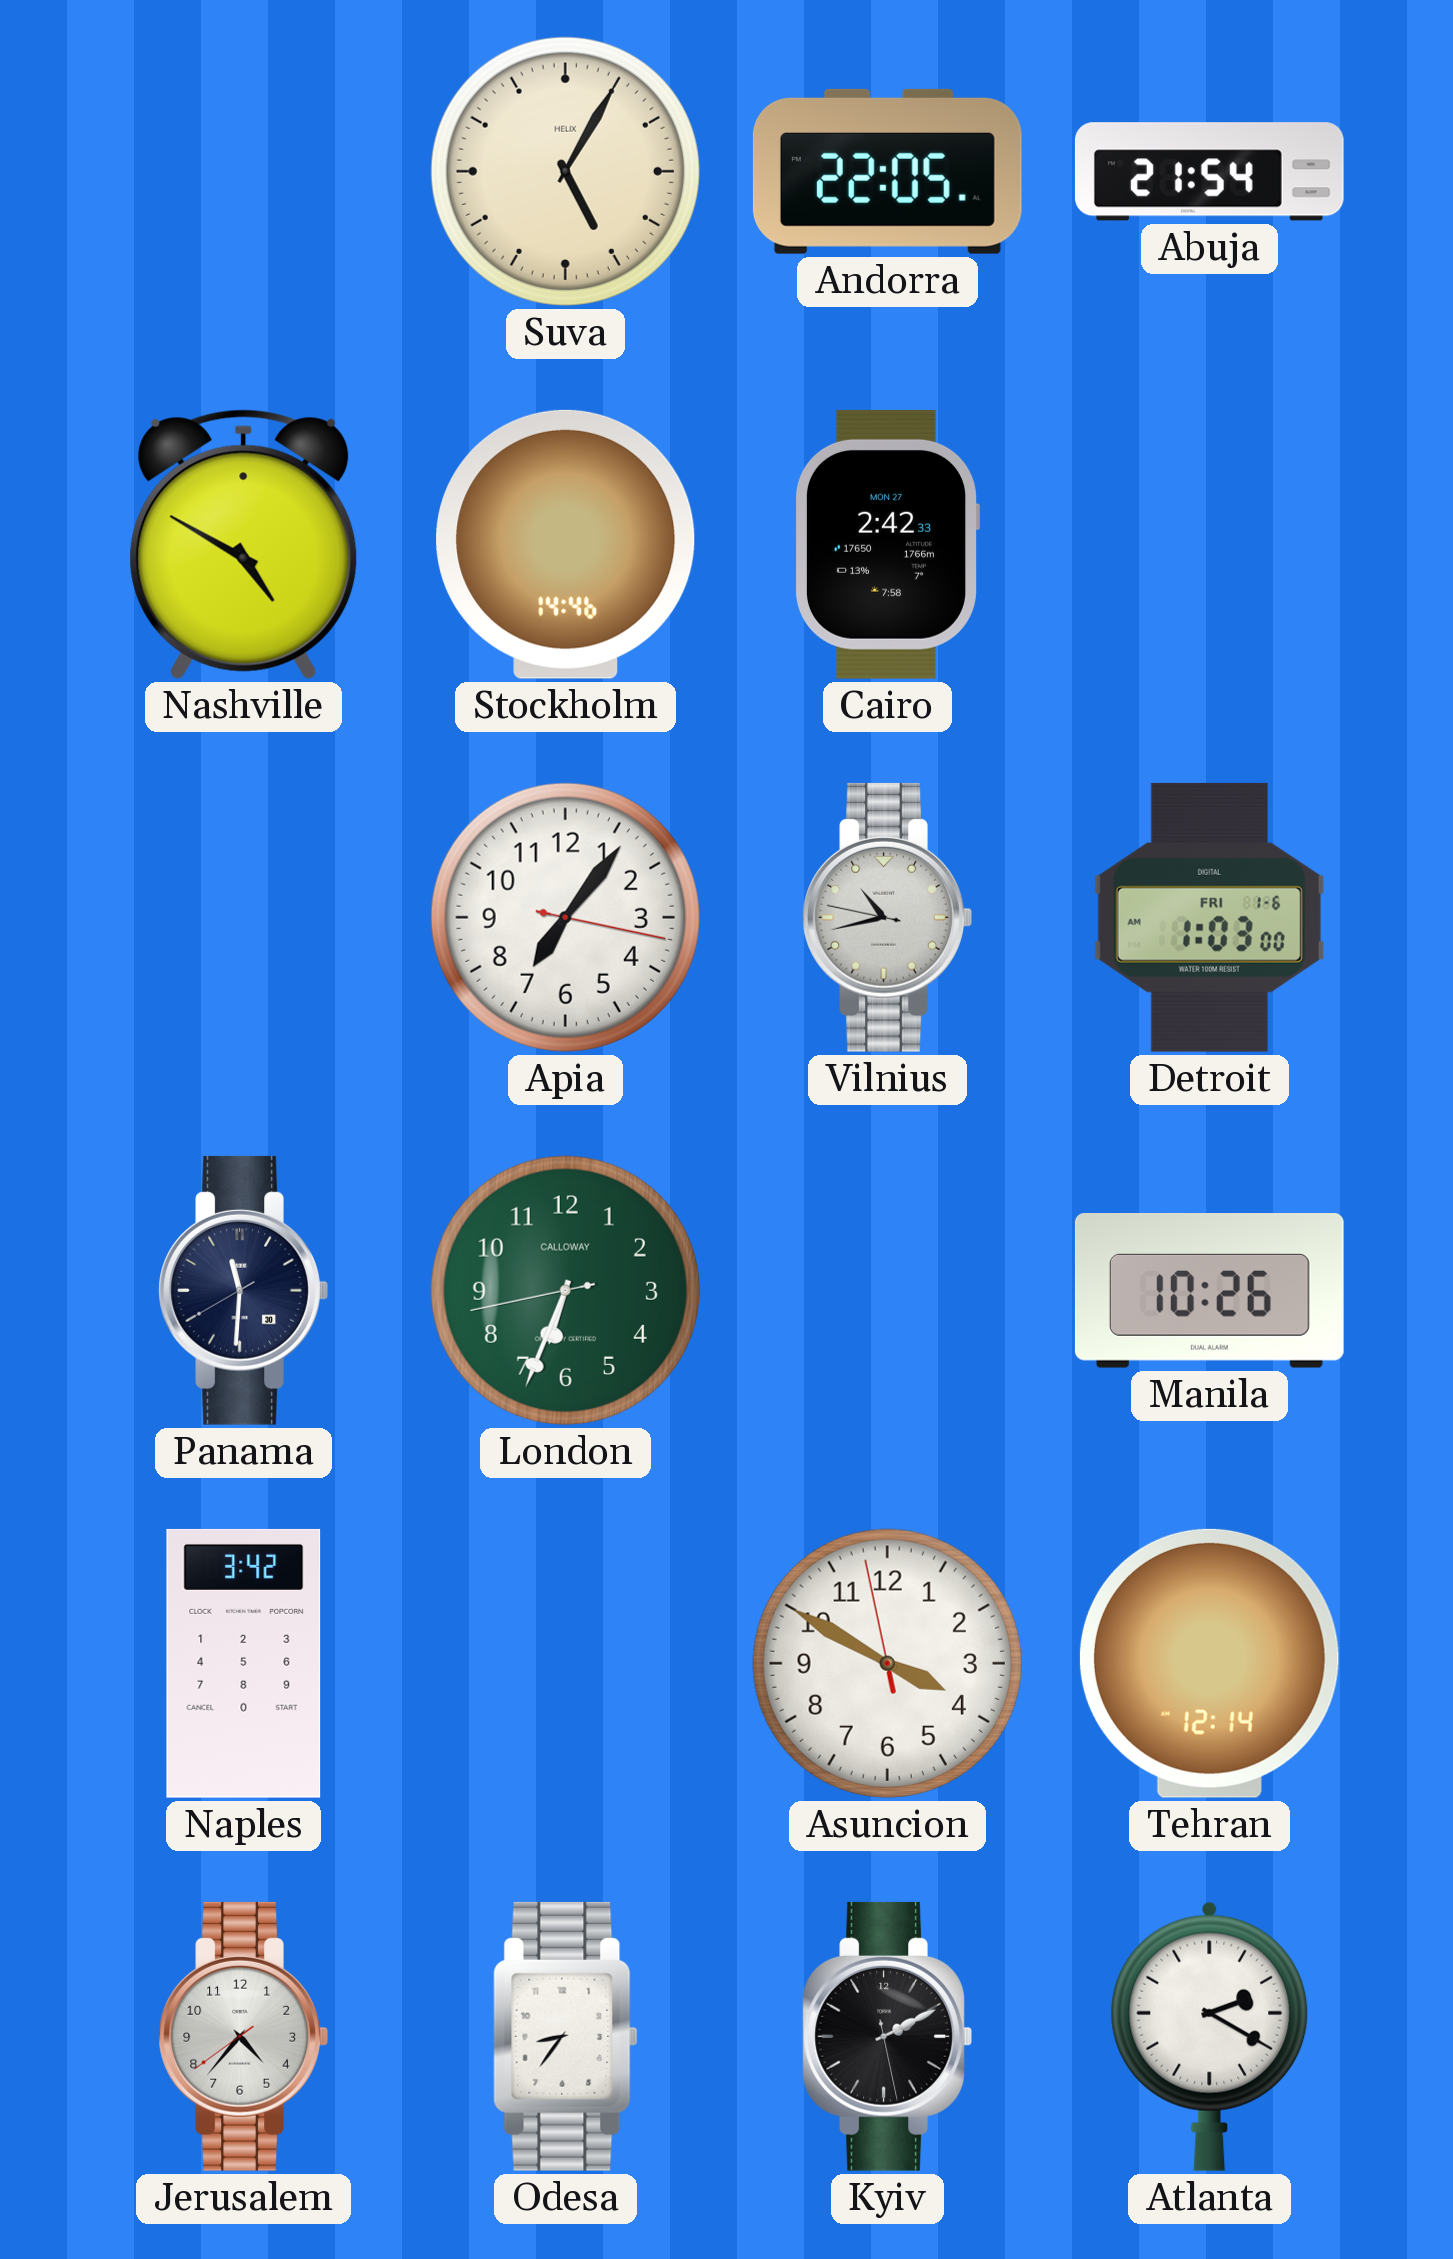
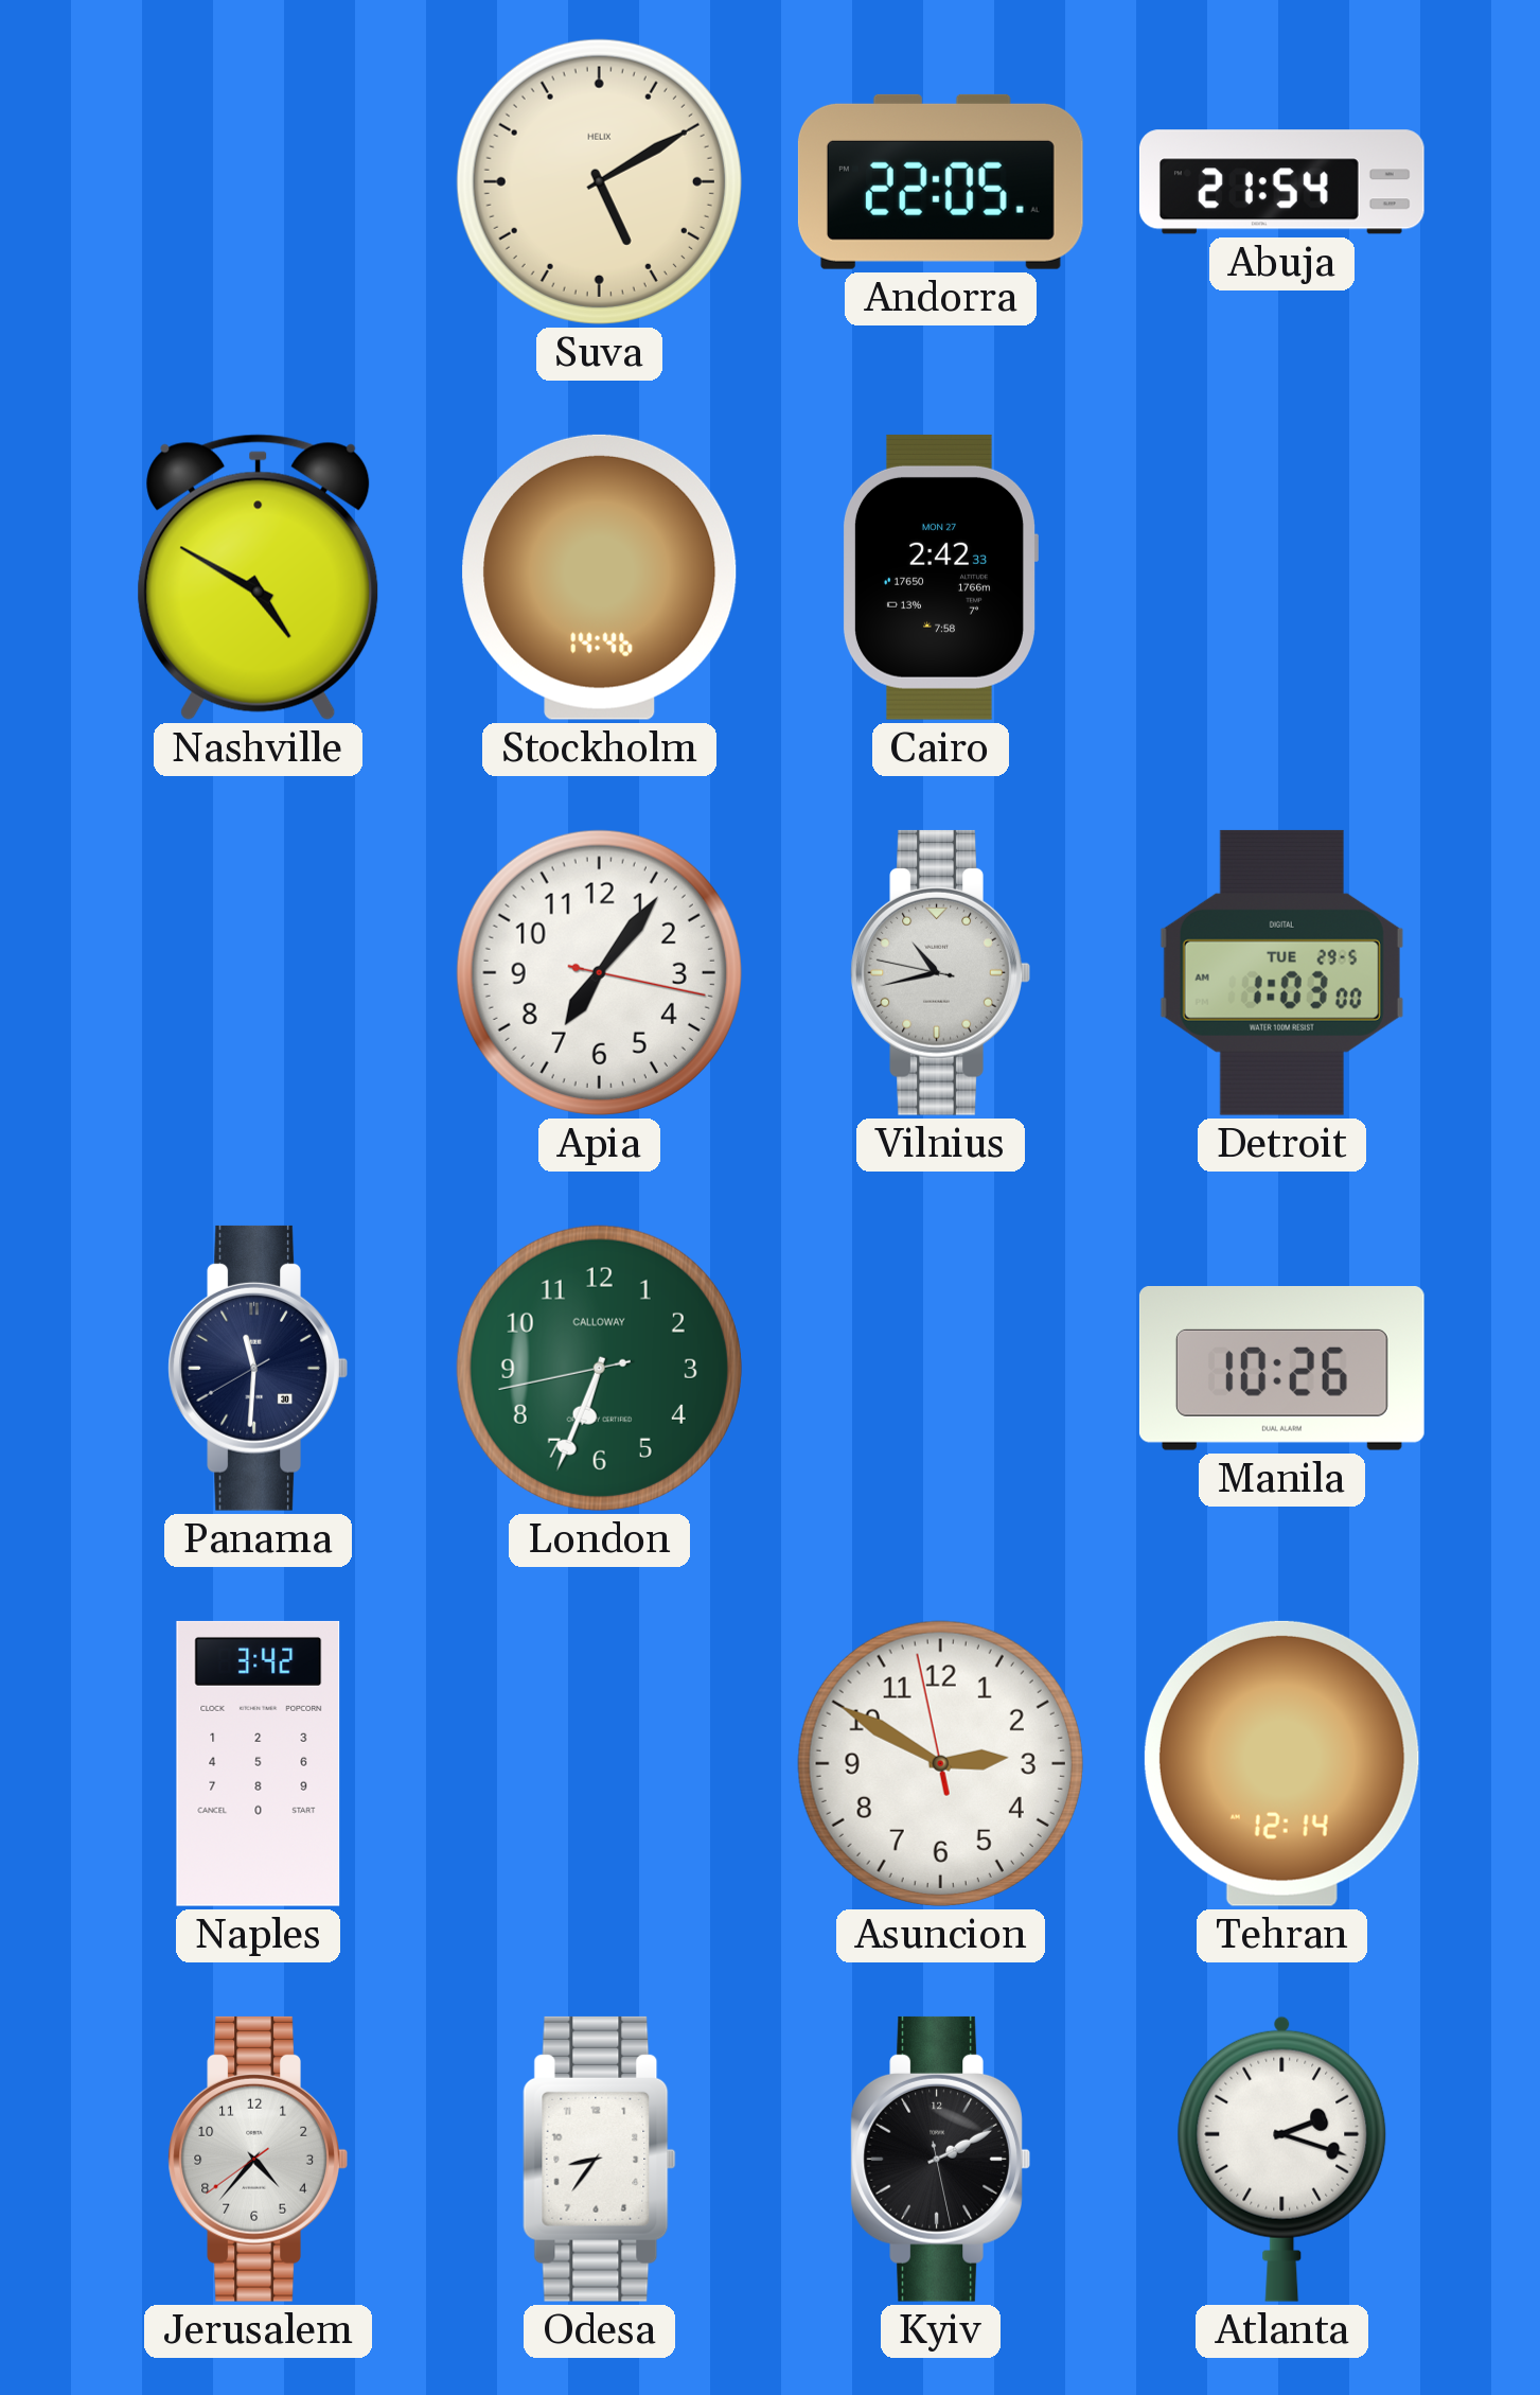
Suva: 5:05 -> 5:10
Detroit date: FRI 1-6 -> TUE 29-5
Asuncion: 3:49 -> 2:49
Atlanta: 2:20 -> 2:18
